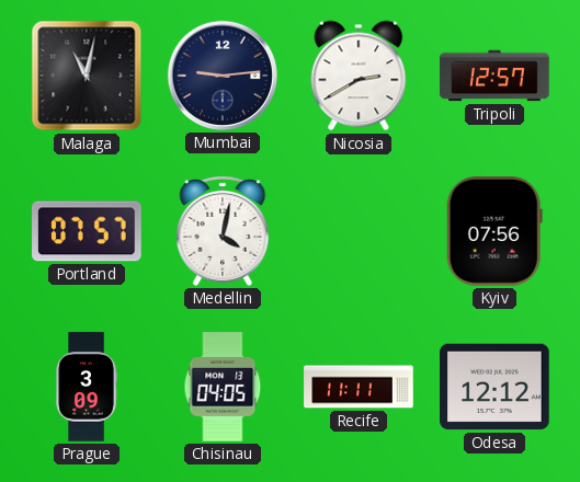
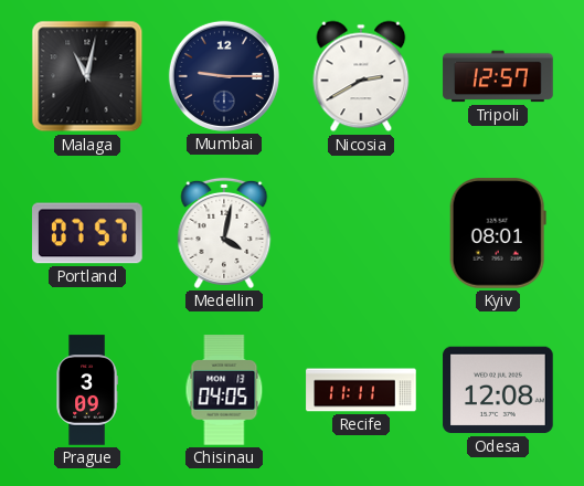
Mumbai: 9:14 -> 9:15
Kyiv: 07:56 -> 08:01
Odesa: 12:12 -> 12:08
